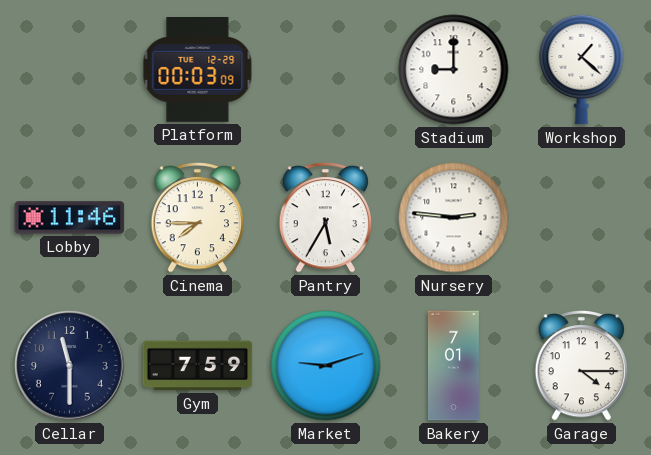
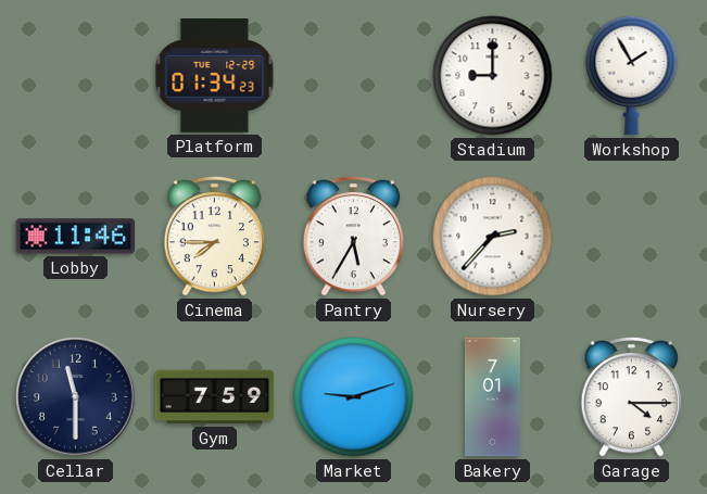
Platform: 00:03 -> 01:34
Workshop: 1:22 -> 1:55
Nursery: 2:46 -> 2:37
